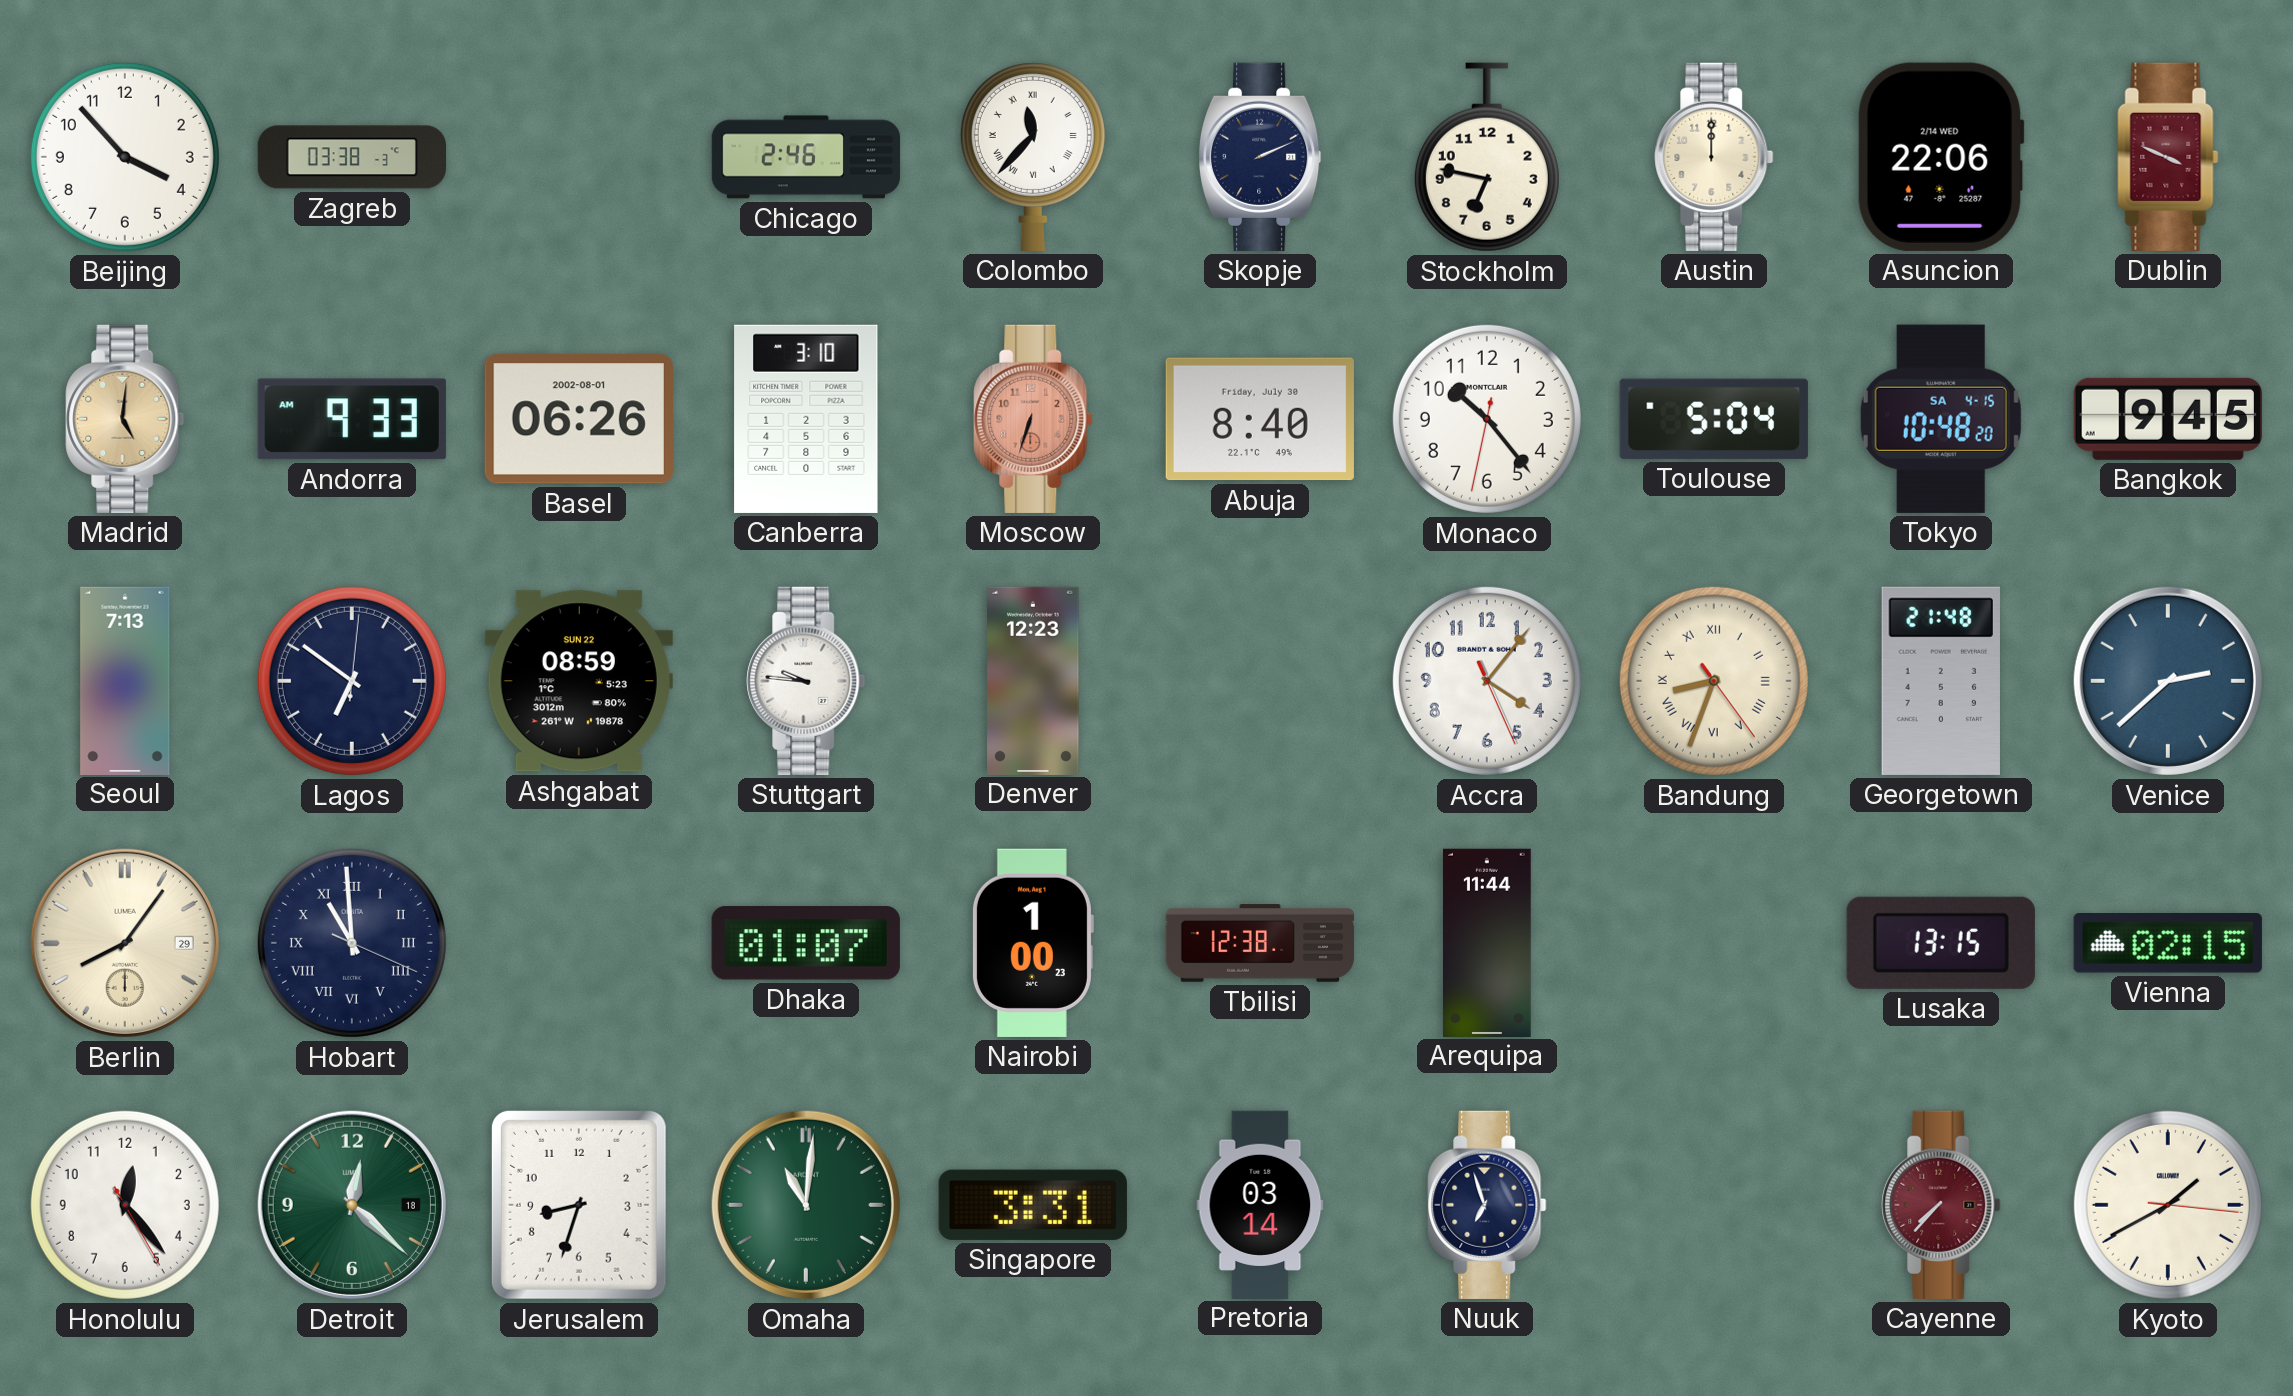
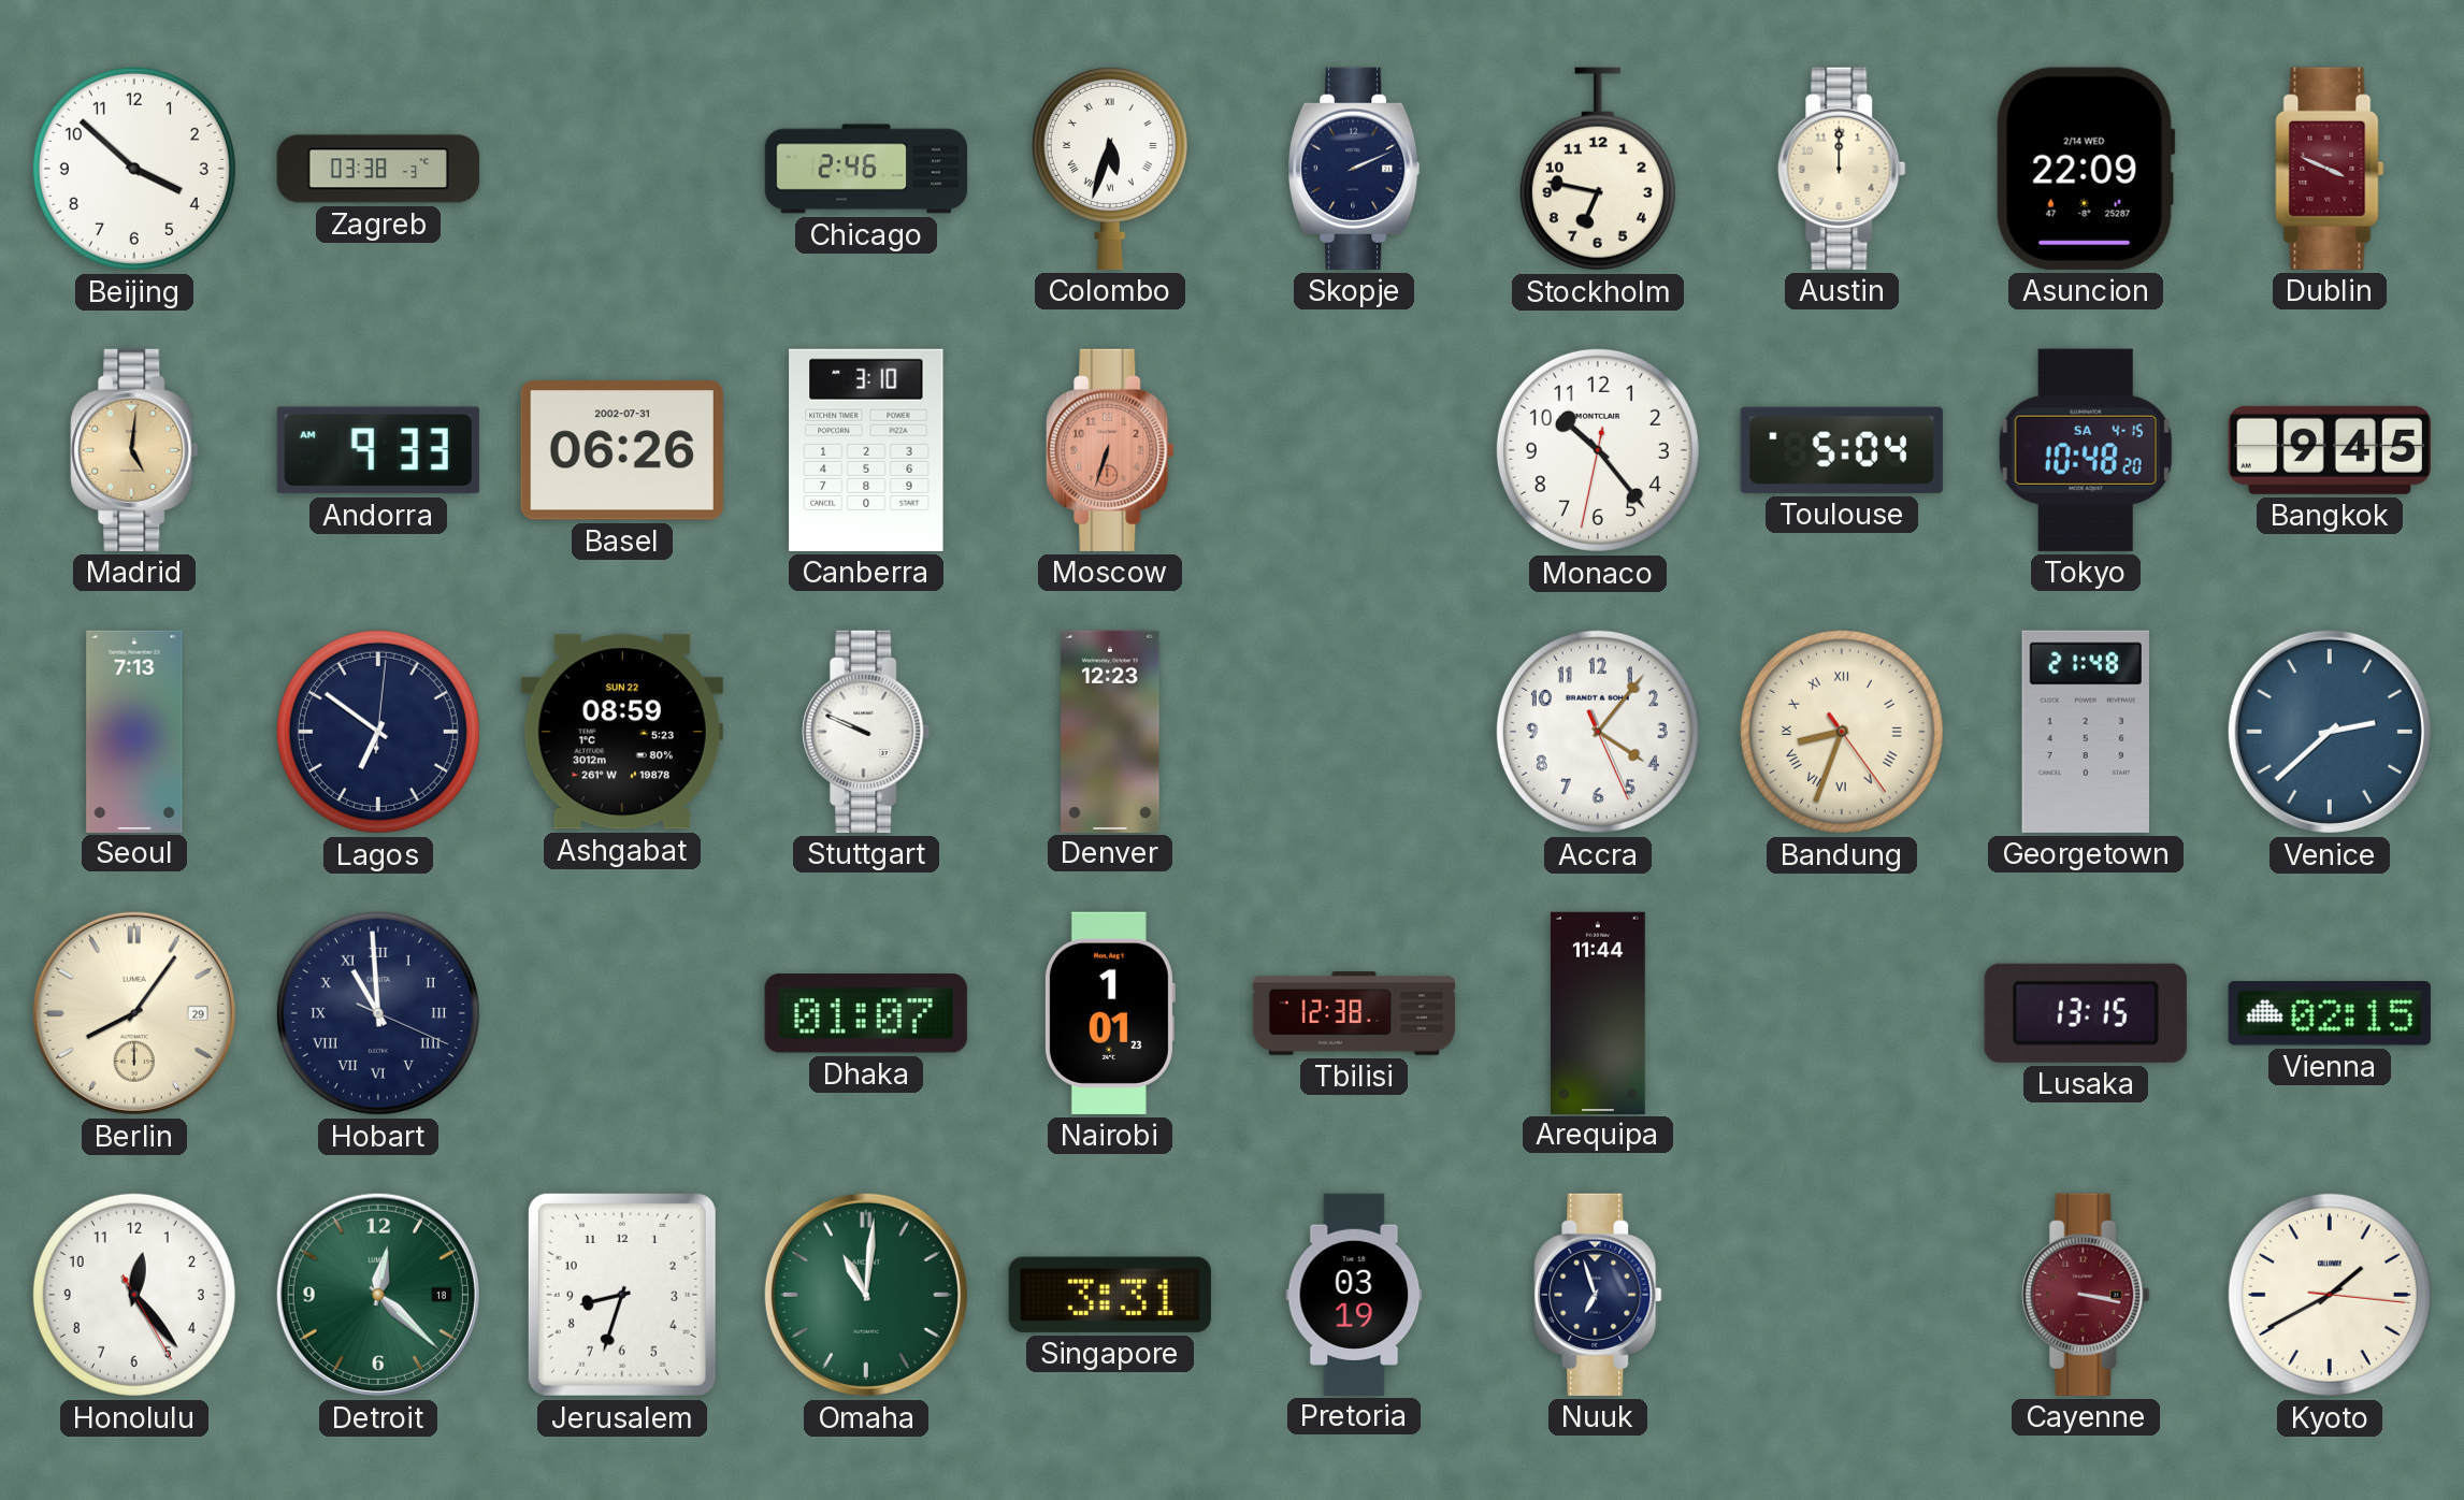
Beijing: 3:53 -> 3:52
Colombo: 11:37 -> 5:33
Asuncion: 22:06 -> 22:09
Basel date: 2002-08-01 -> 2002-07-31
Abuja: 8:40 -> none
Stuttgart: 9:46 -> 9:49
Nairobi: 1:00 -> 1:01
Pretoria: 03:14 -> 03:19
Cayenne: 7:37 -> 3:17
